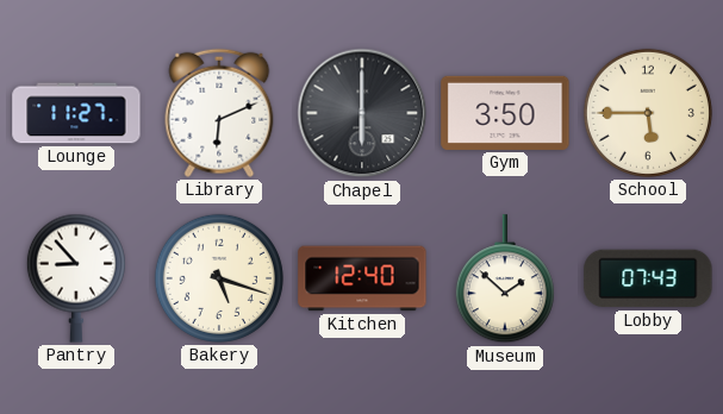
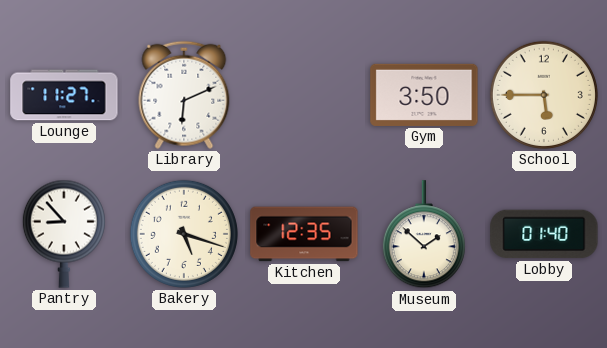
Chapel: 6:00 -> none
Kitchen: 12:40 -> 12:35
Lobby: 07:43 -> 01:40
